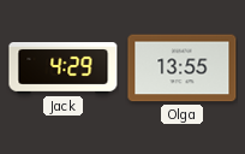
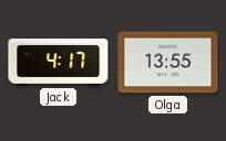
Jack: 4:29 -> 4:17
